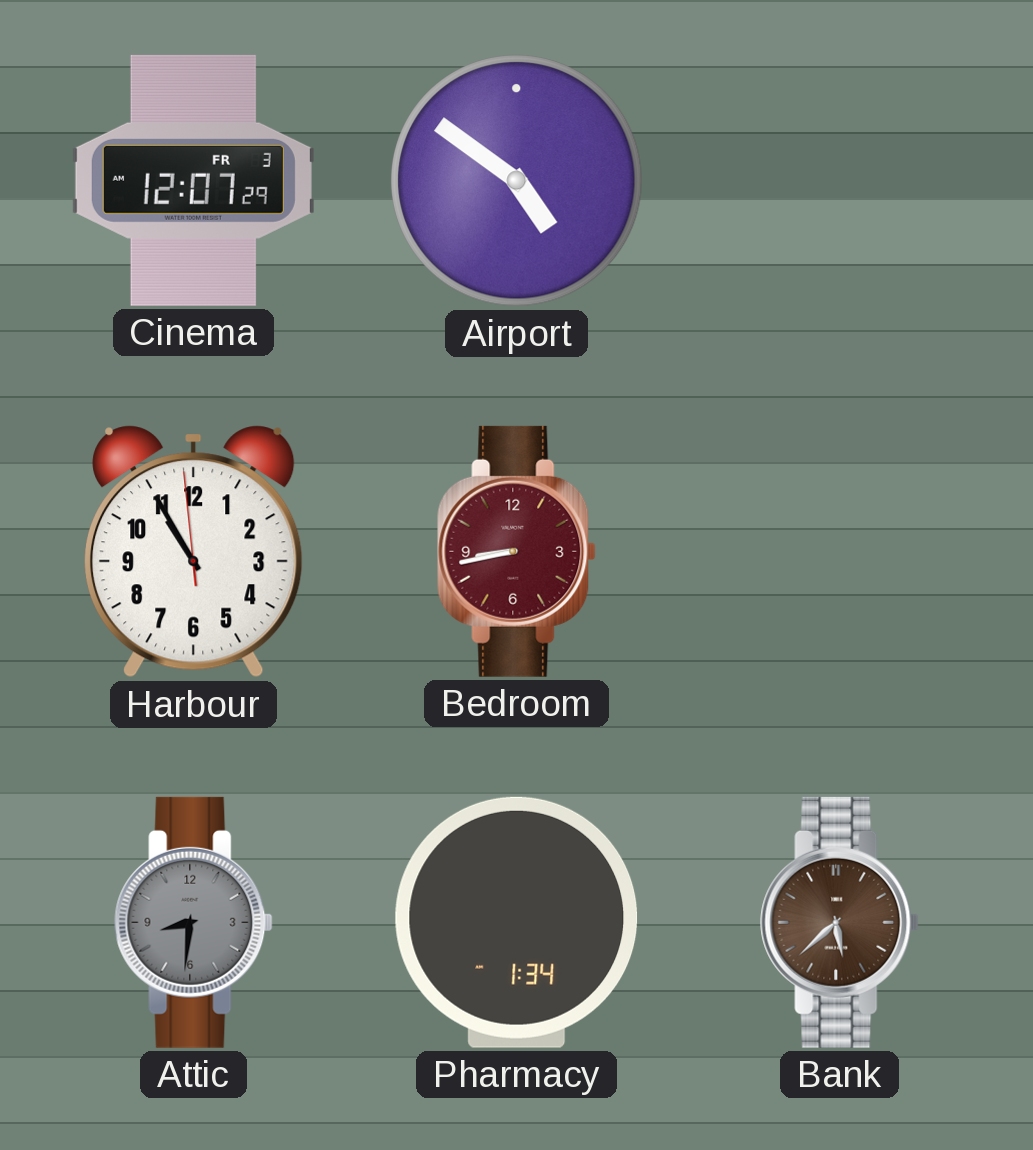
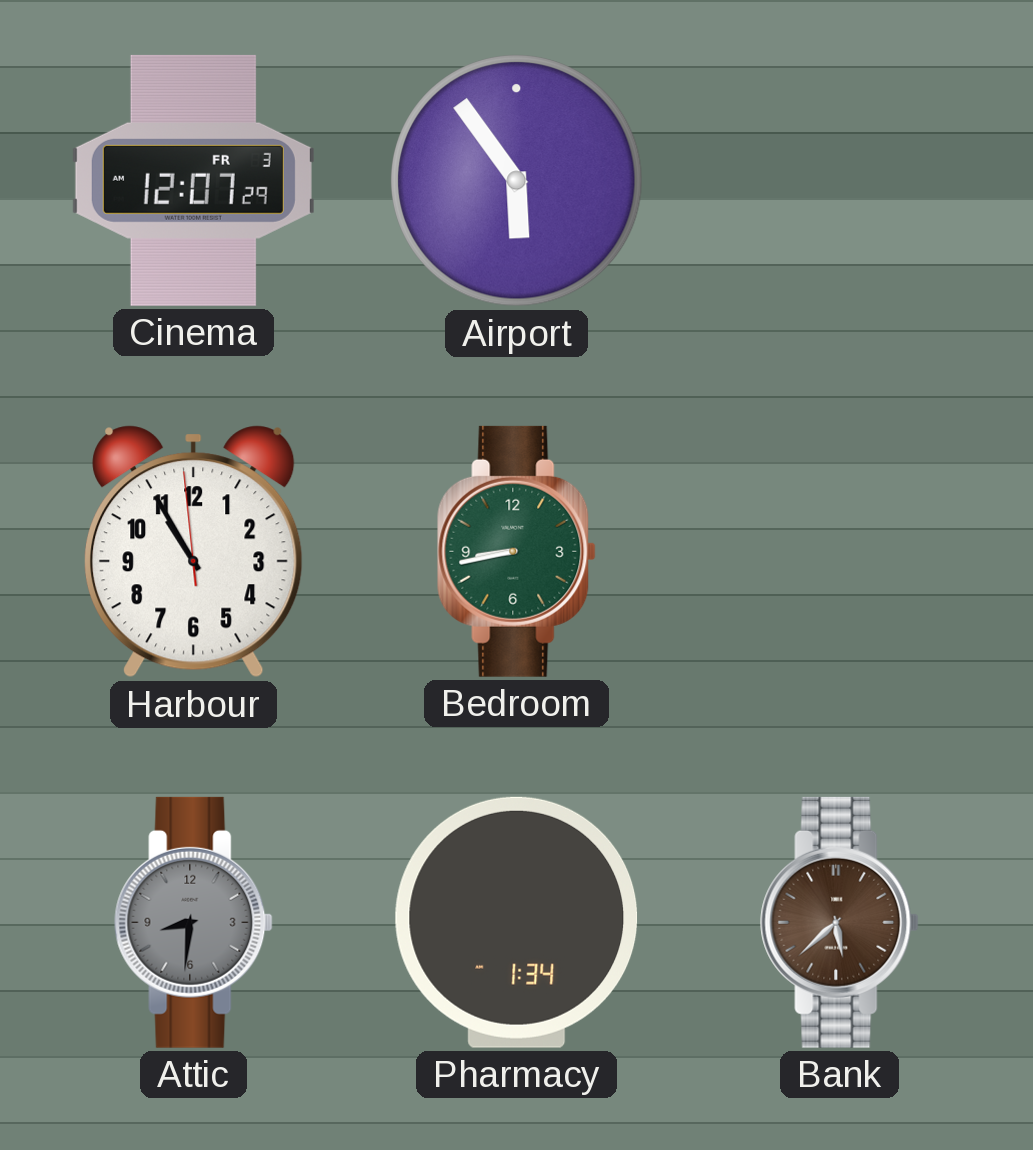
Airport: 4:51 -> 5:54
Bedroom dial: burgundy -> green
